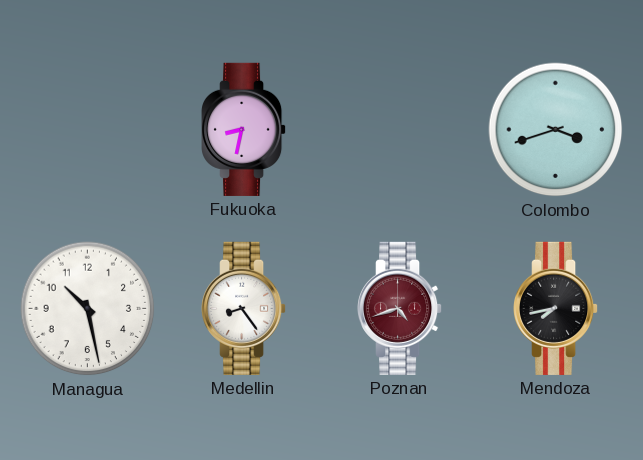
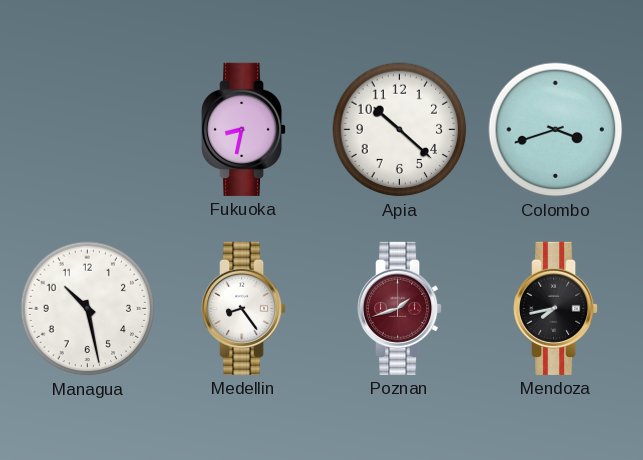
Apia: none -> 10:22
Poznan: 4:42 -> 1:42
